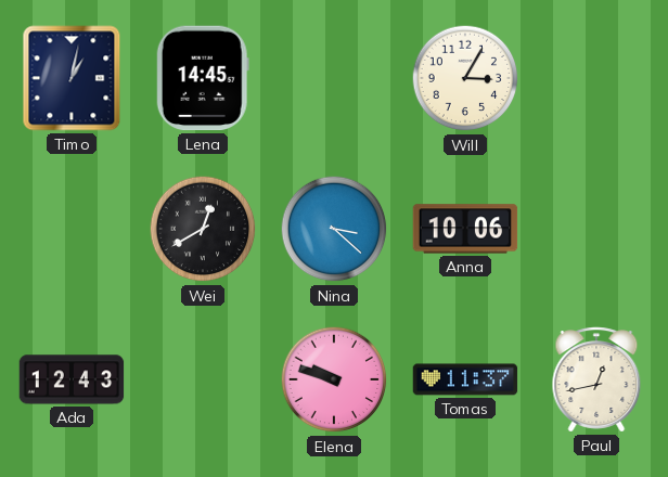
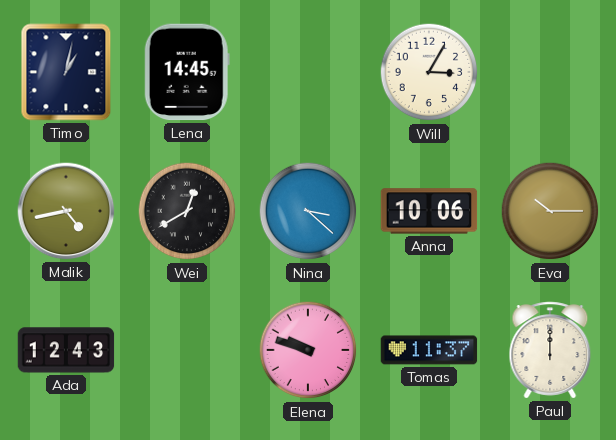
Malik: none -> 4:43
Eva: none -> 10:15
Paul: 12:43 -> 12:00
